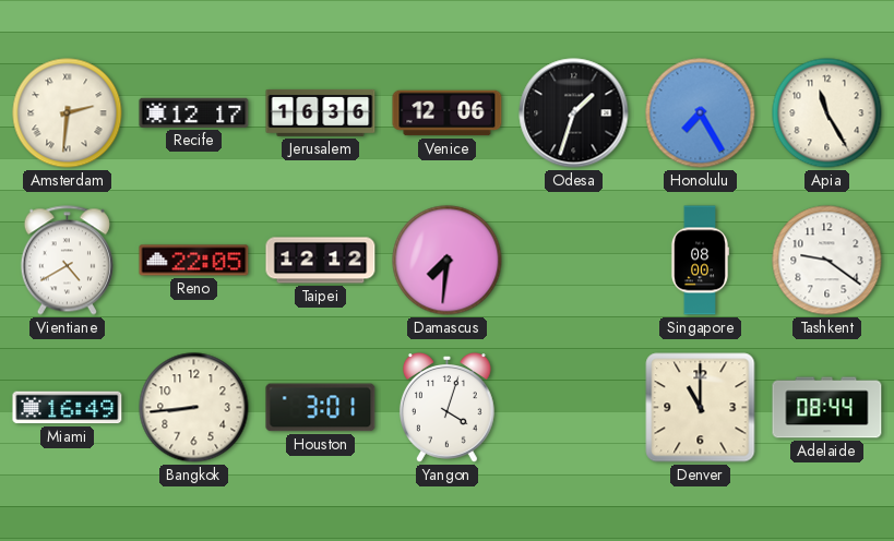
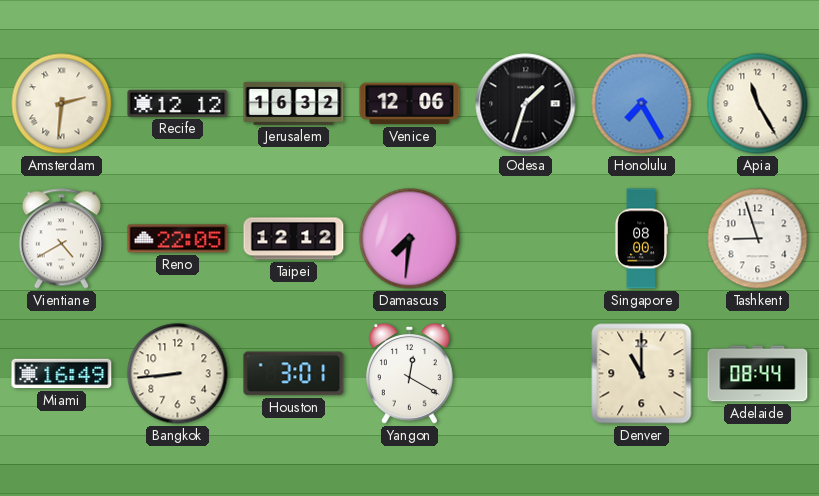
Recife: 12:17 -> 12:12
Jerusalem: 16:36 -> 16:32
Tashkent: 9:21 -> 8:57
Yangon: 4:03 -> 12:20
